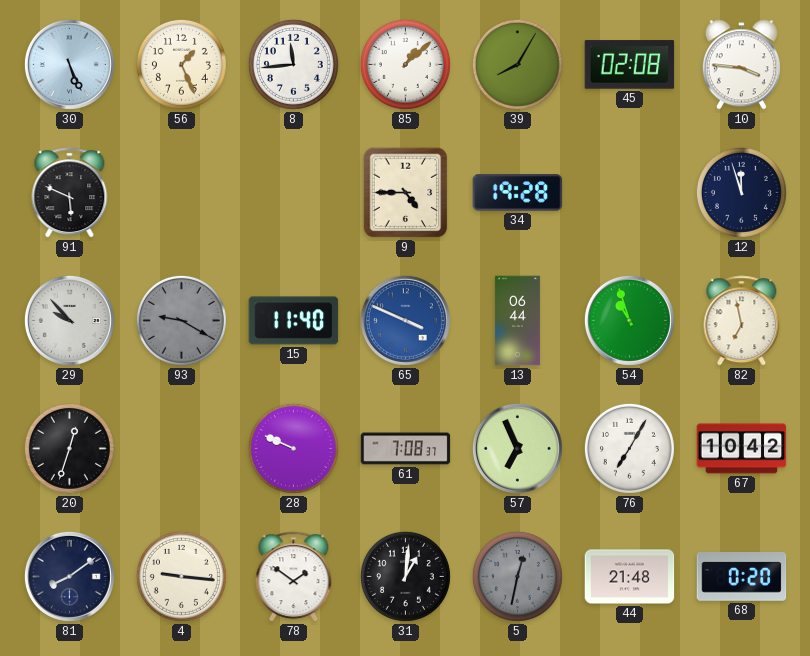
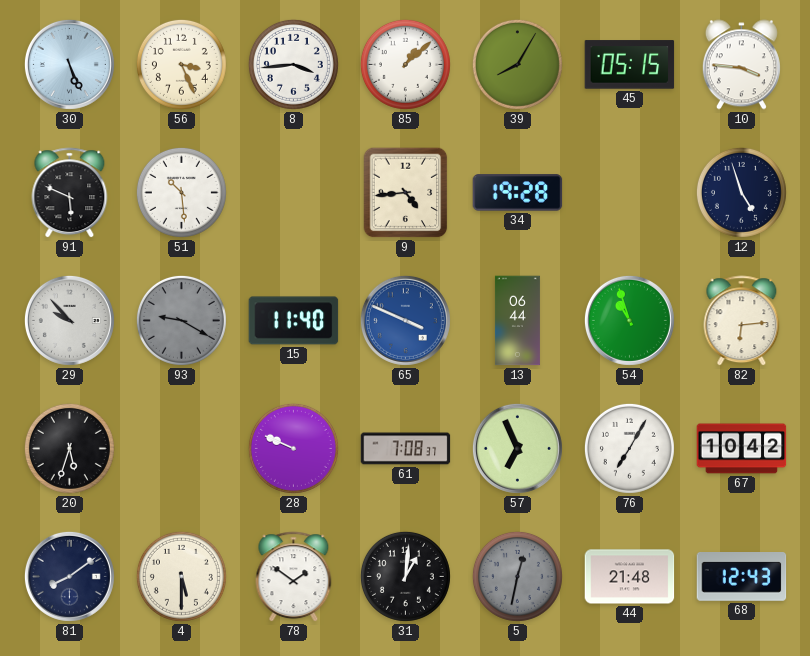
56: 1:26 -> 3:26
8: 11:44 -> 3:44
45: 02:08 -> 05:15
51: none -> 10:29
9: 4:45 -> 4:44
12: 11:57 -> 4:57
82: 6:58 -> 6:14
20: 12:33 -> 5:33
4: 9:16 -> 5:30
68: 0:20 -> 12:43
